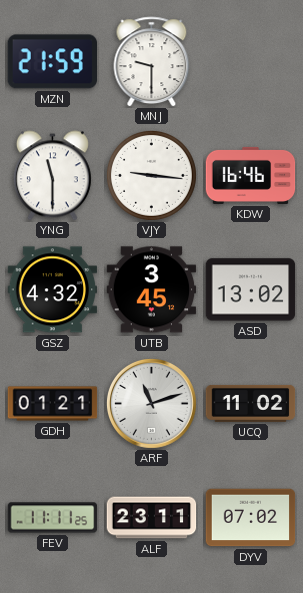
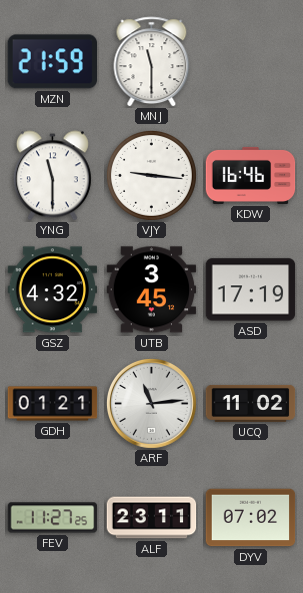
MNJ: 9:30 -> 11:30
ASD: 13:02 -> 17:19
ARF: 11:12 -> 11:14
FEV: 11:11 -> 11:27
